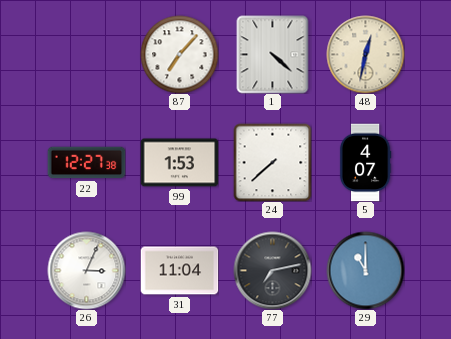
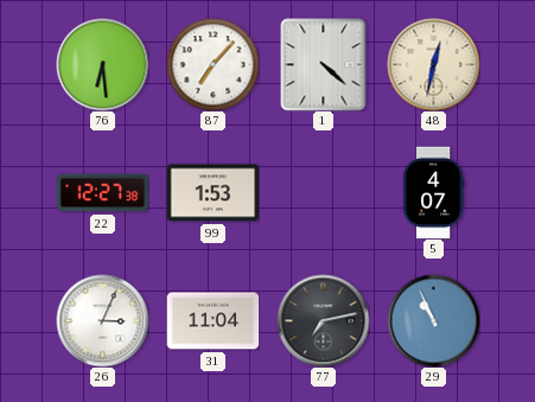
76: none -> 6:29
24: 7:38 -> none
29: 11:00 -> 10:56
